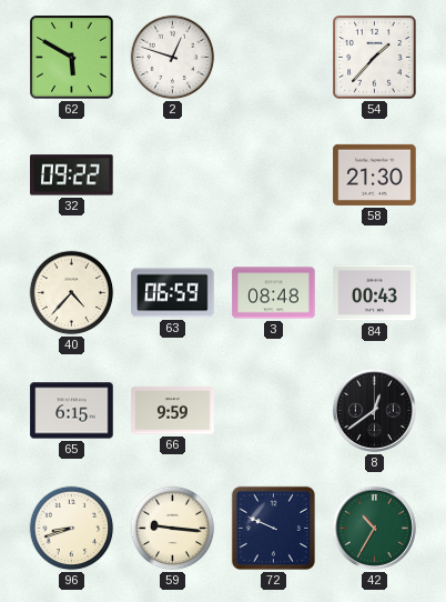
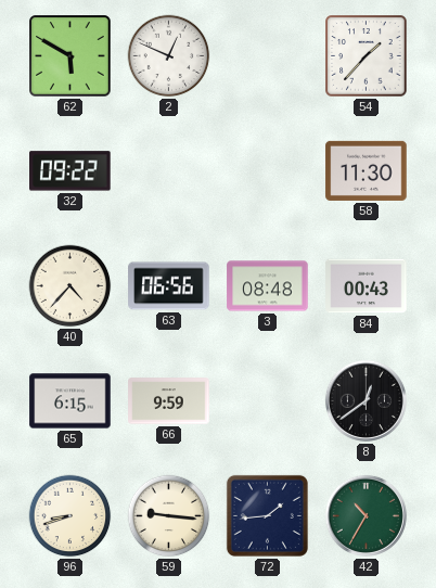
2: 12:48 -> 12:49
58: 21:30 -> 11:30
63: 06:59 -> 06:56
72: 9:49 -> 1:44
